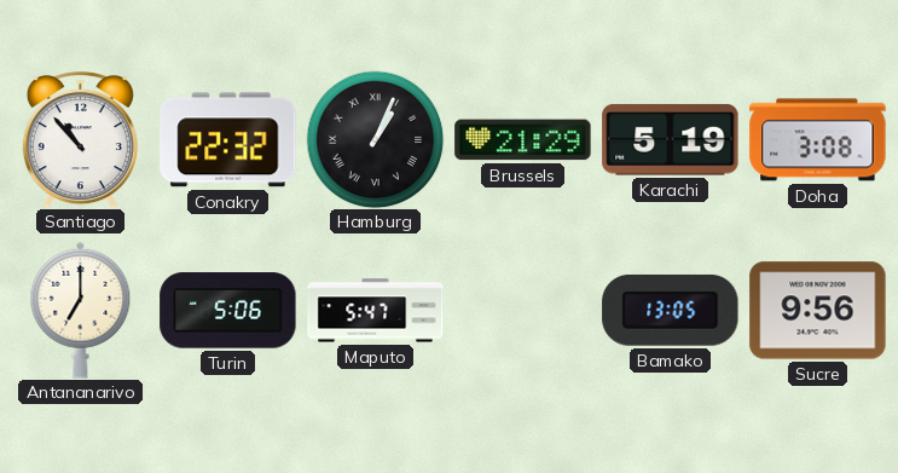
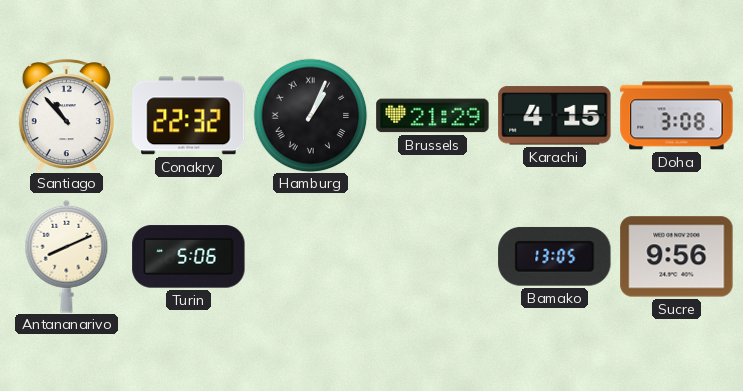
Karachi: 5:19 -> 4:15
Antananarivo: 7:00 -> 8:11
Maputo: 5:47 -> none
